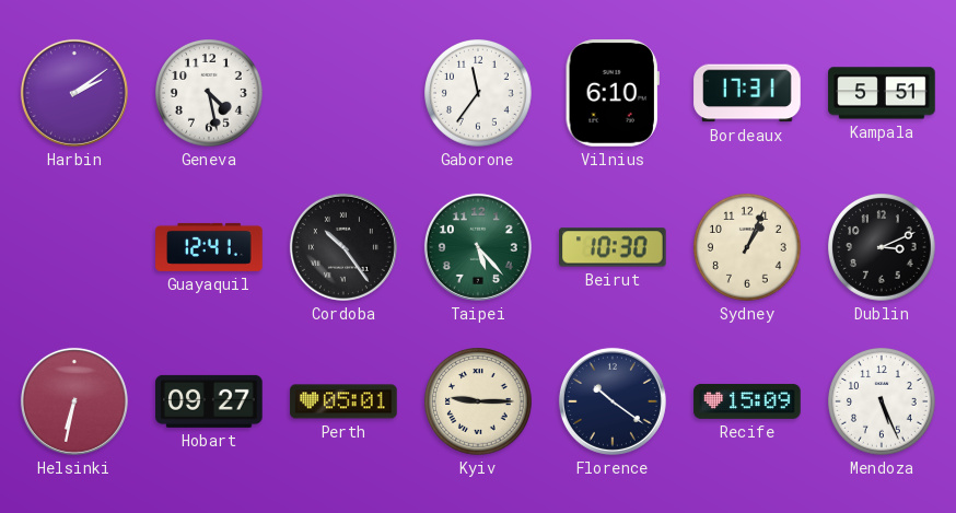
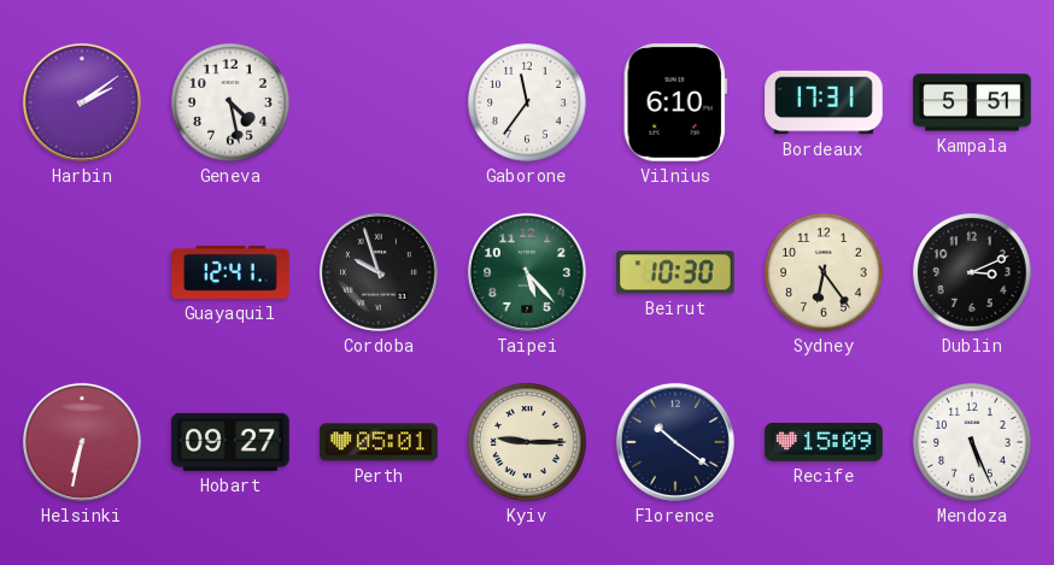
Cordoba: 10:24 -> 9:57
Sydney: 1:04 -> 6:24
